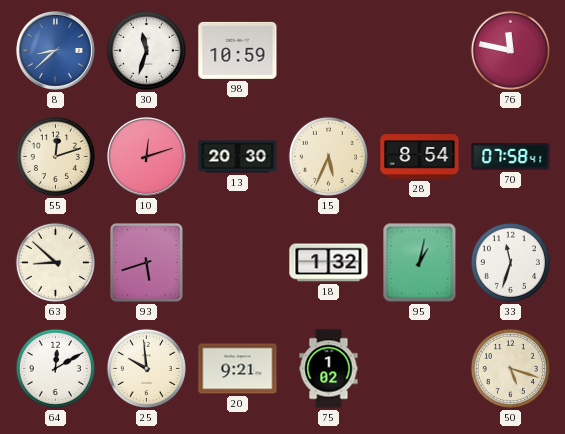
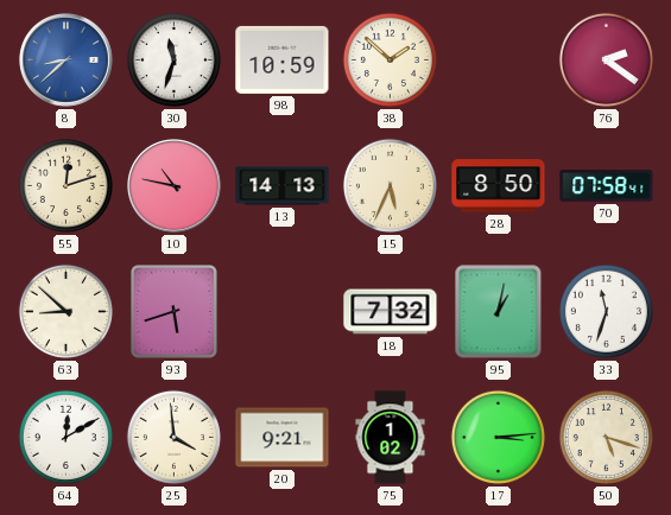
38: none -> 1:52
76: 11:47 -> 2:21
10: 12:12 -> 10:47
13: 20:30 -> 14:13
28: 8:54 -> 8:50
18: 1:32 -> 7:32
25: 9:59 -> 3:59
17: none -> 3:14
